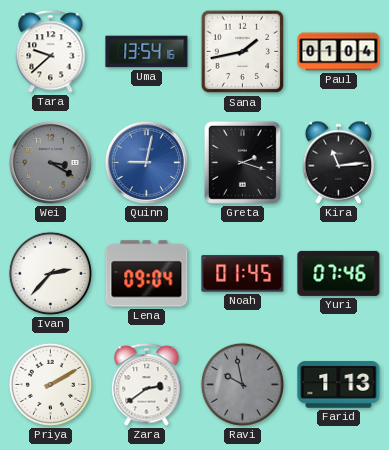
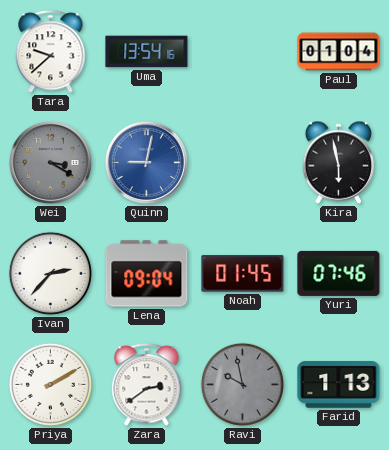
Sana: 1:43 -> none
Greta: 2:18 -> none
Kira: 11:14 -> 5:58
